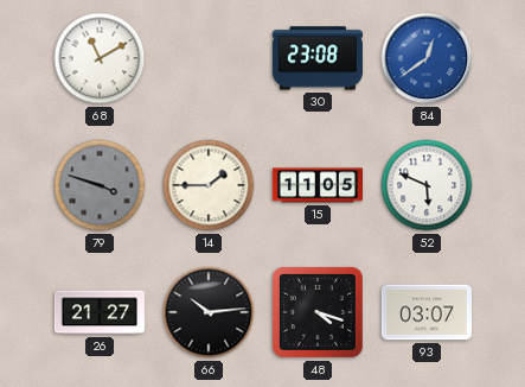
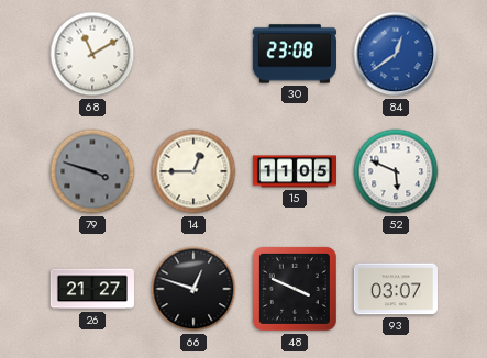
14: 1:45 -> 12:45
66: 10:14 -> 12:48
48: 4:18 -> 3:49
